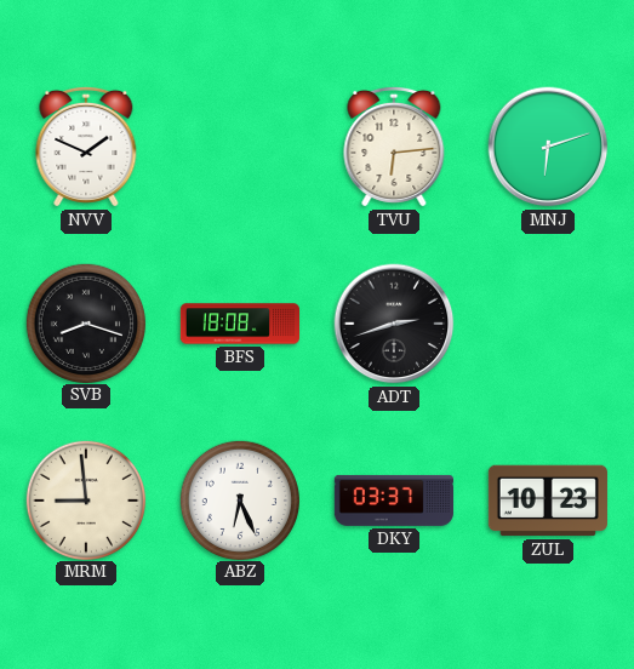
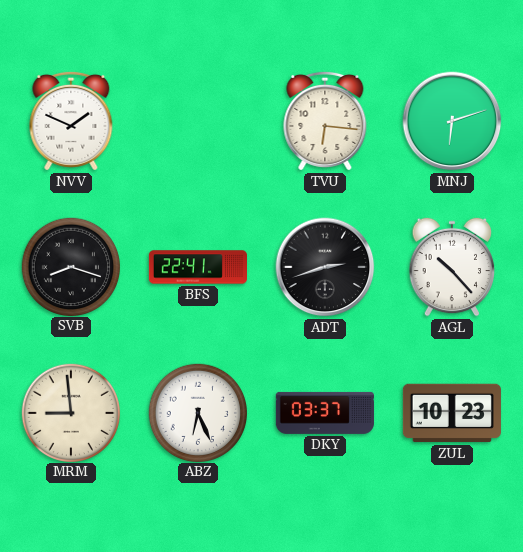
TVU: 6:14 -> 6:16
BFS: 18:08 -> 22:41
AGL: none -> 10:23
